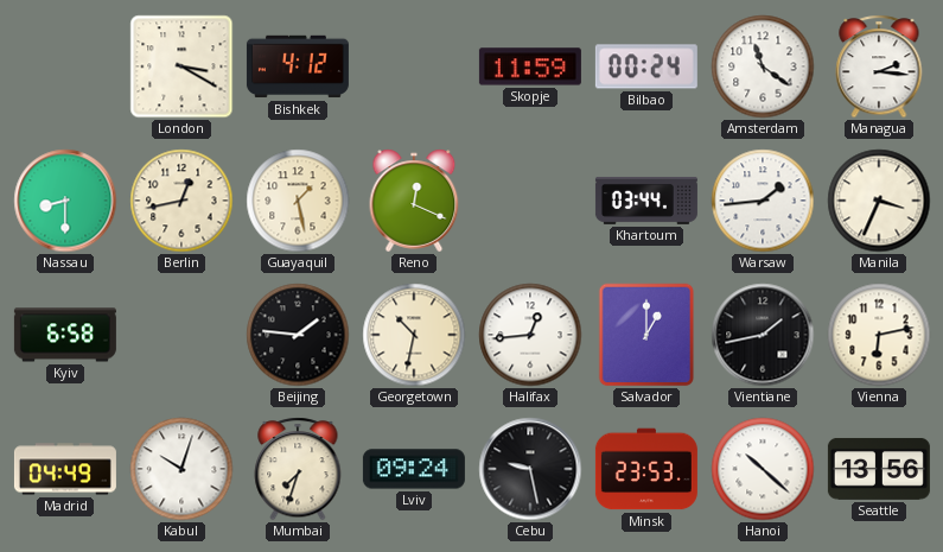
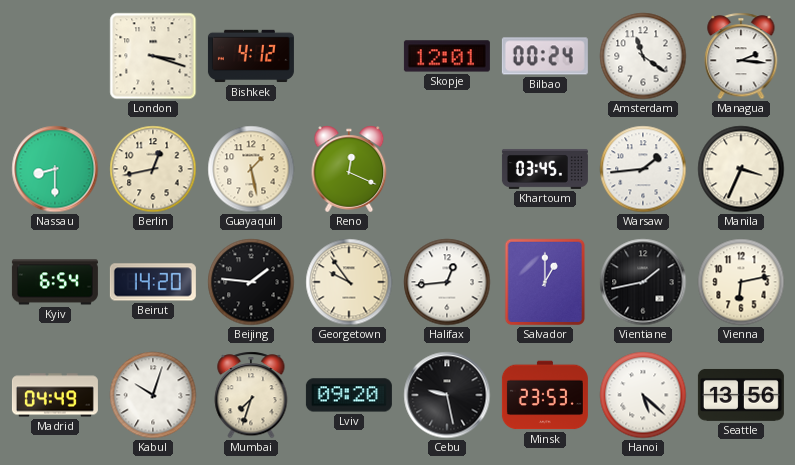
London: 3:20 -> 3:18
Skopje: 11:59 -> 12:01
Khartoum: 03:44 -> 03:45
Kyiv: 6:58 -> 6:54
Beirut: none -> 14:20
Georgetown: 10:32 -> 9:54
Lviv: 09:24 -> 09:20
Hanoi: 10:22 -> 5:22
